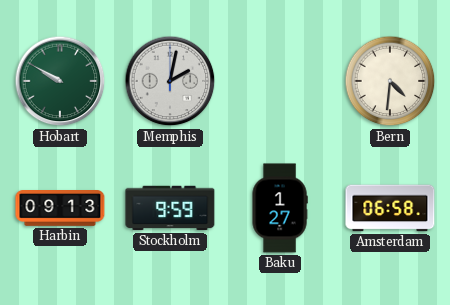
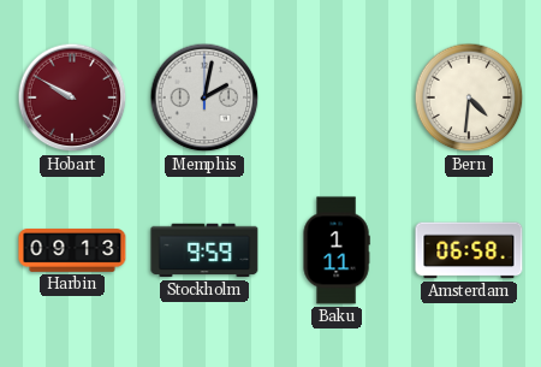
Hobart dial: green -> burgundy
Baku: 1:27 -> 1:11
